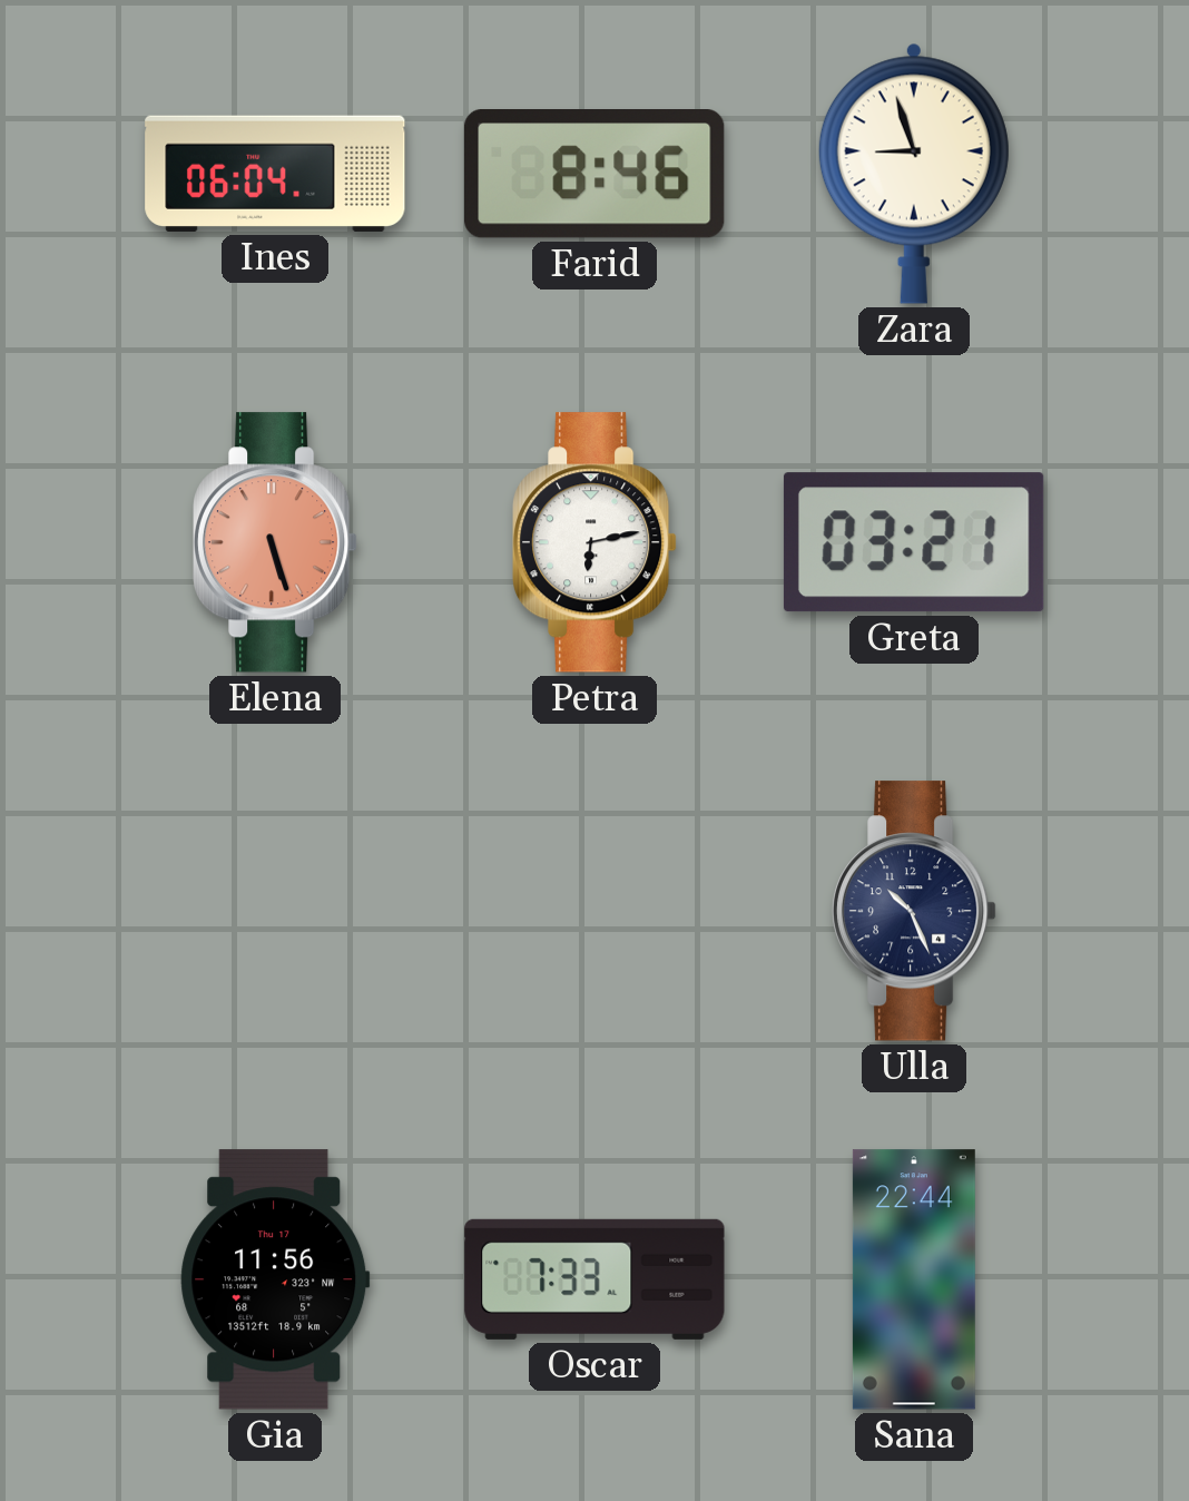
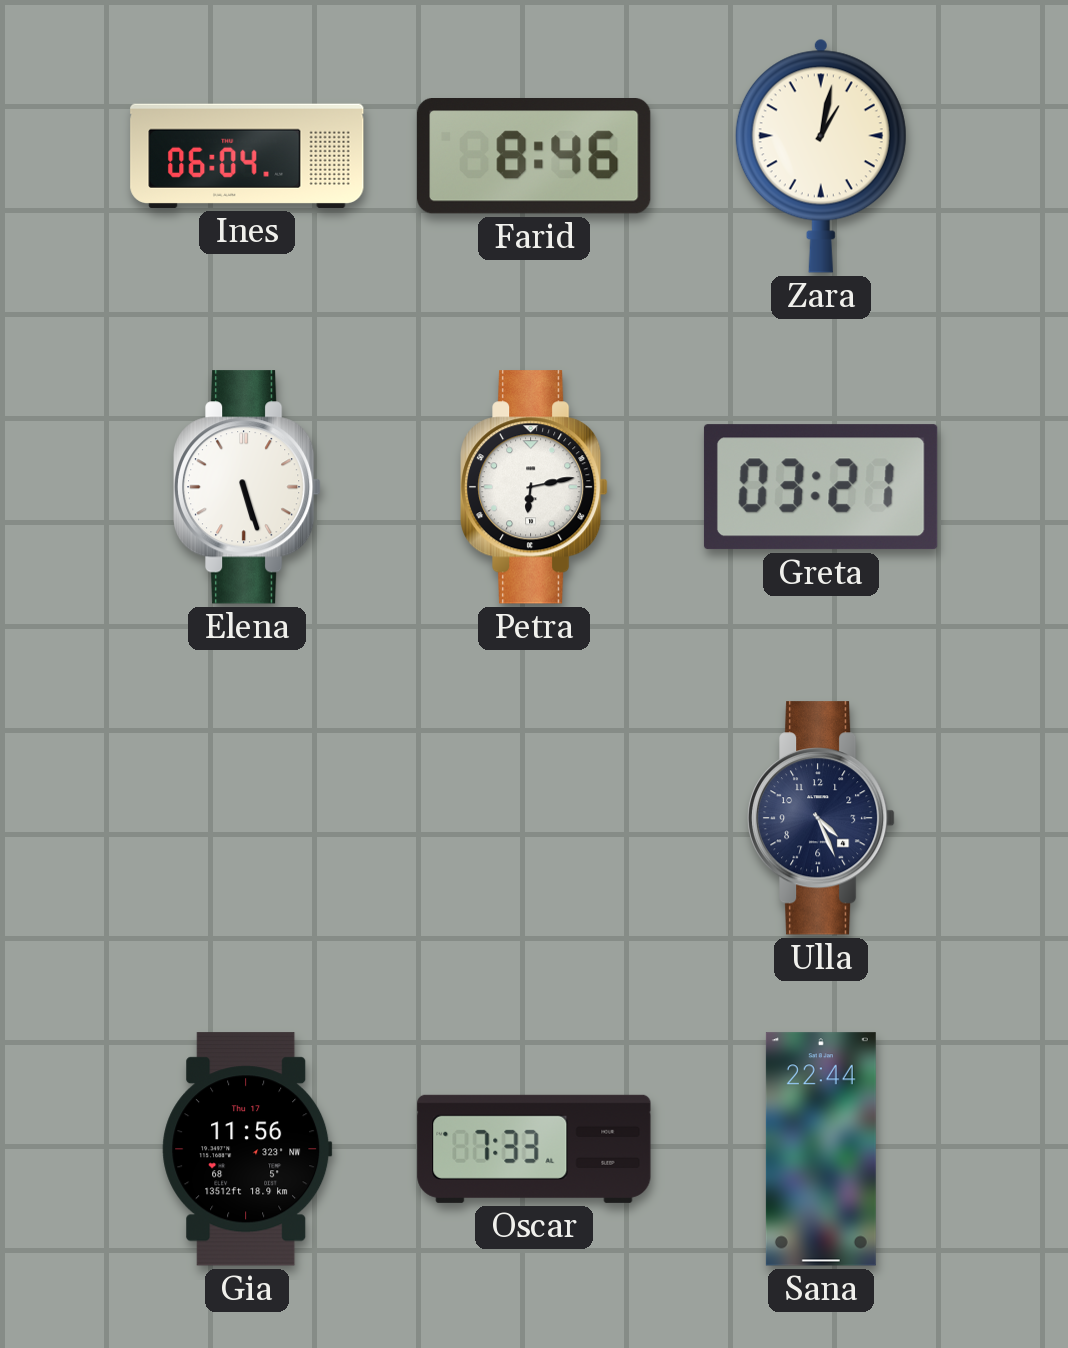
Zara: 8:57 -> 1:02
Elena dial: salmon -> white
Ulla: 10:26 -> 4:26
